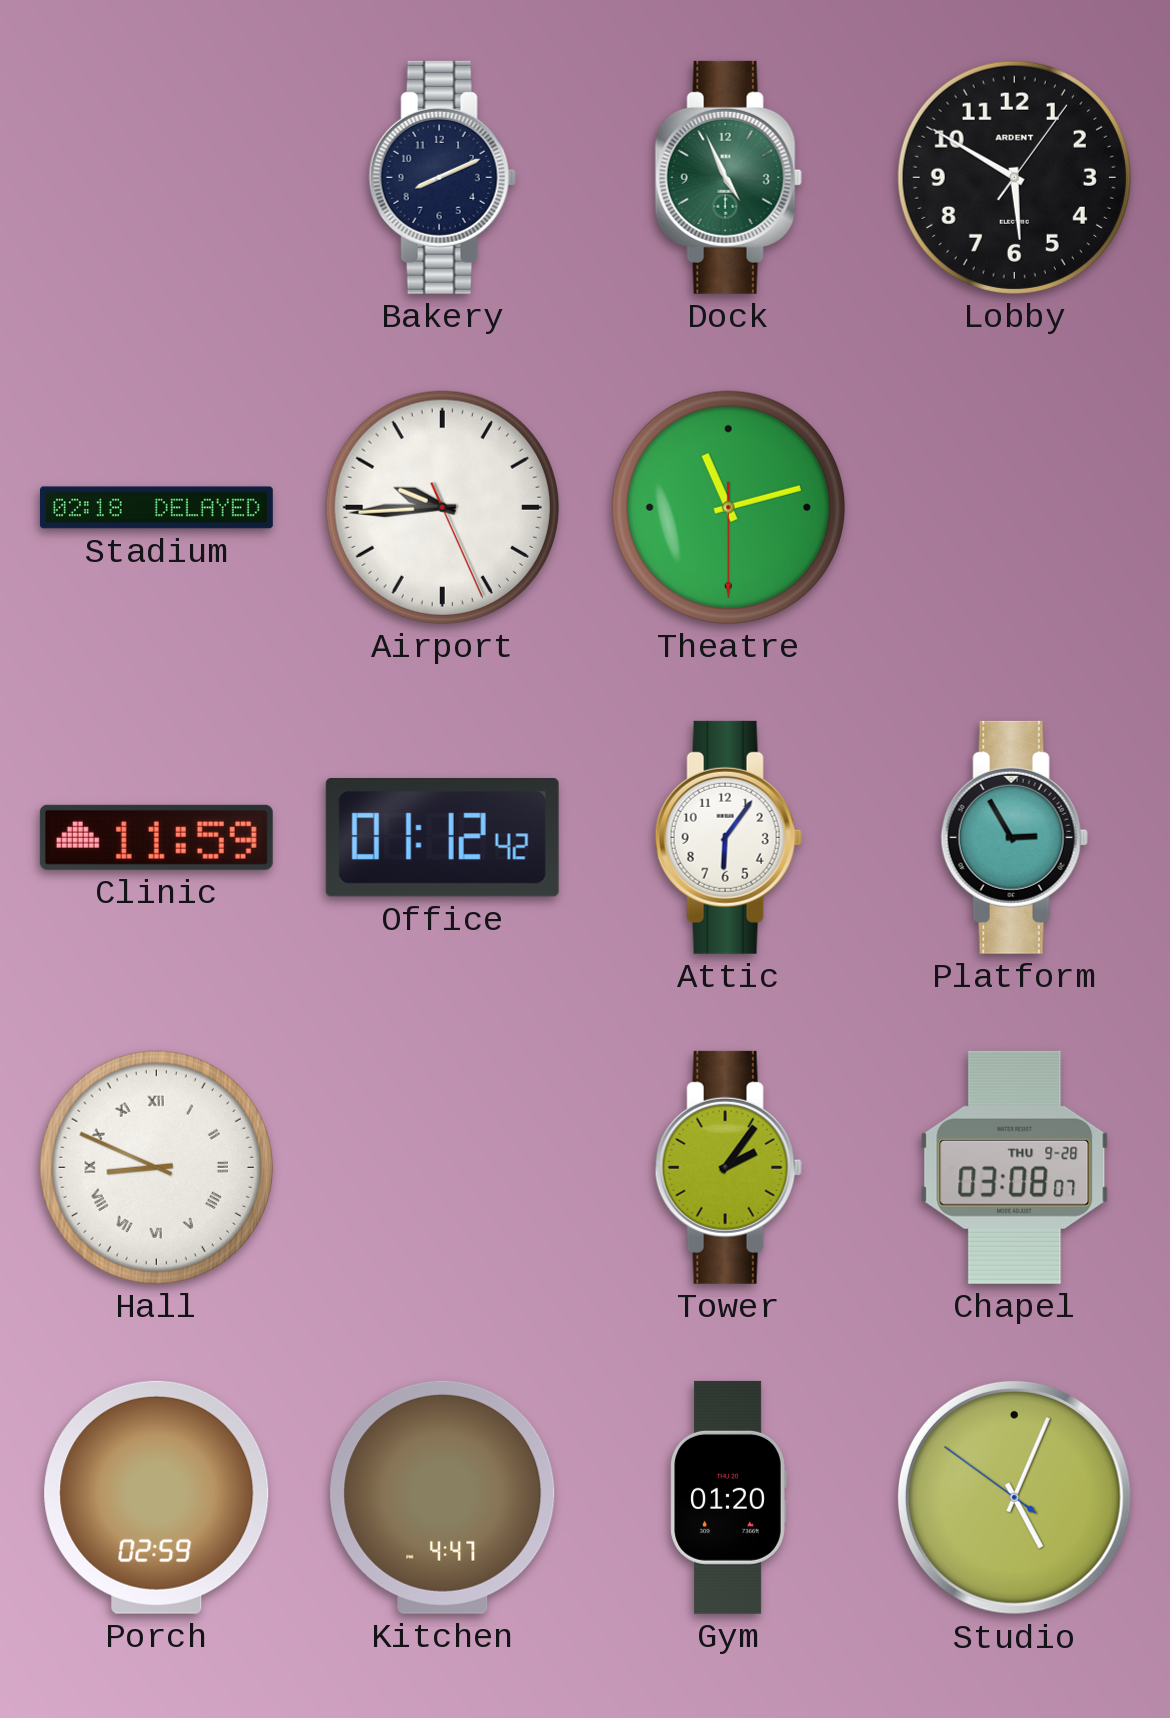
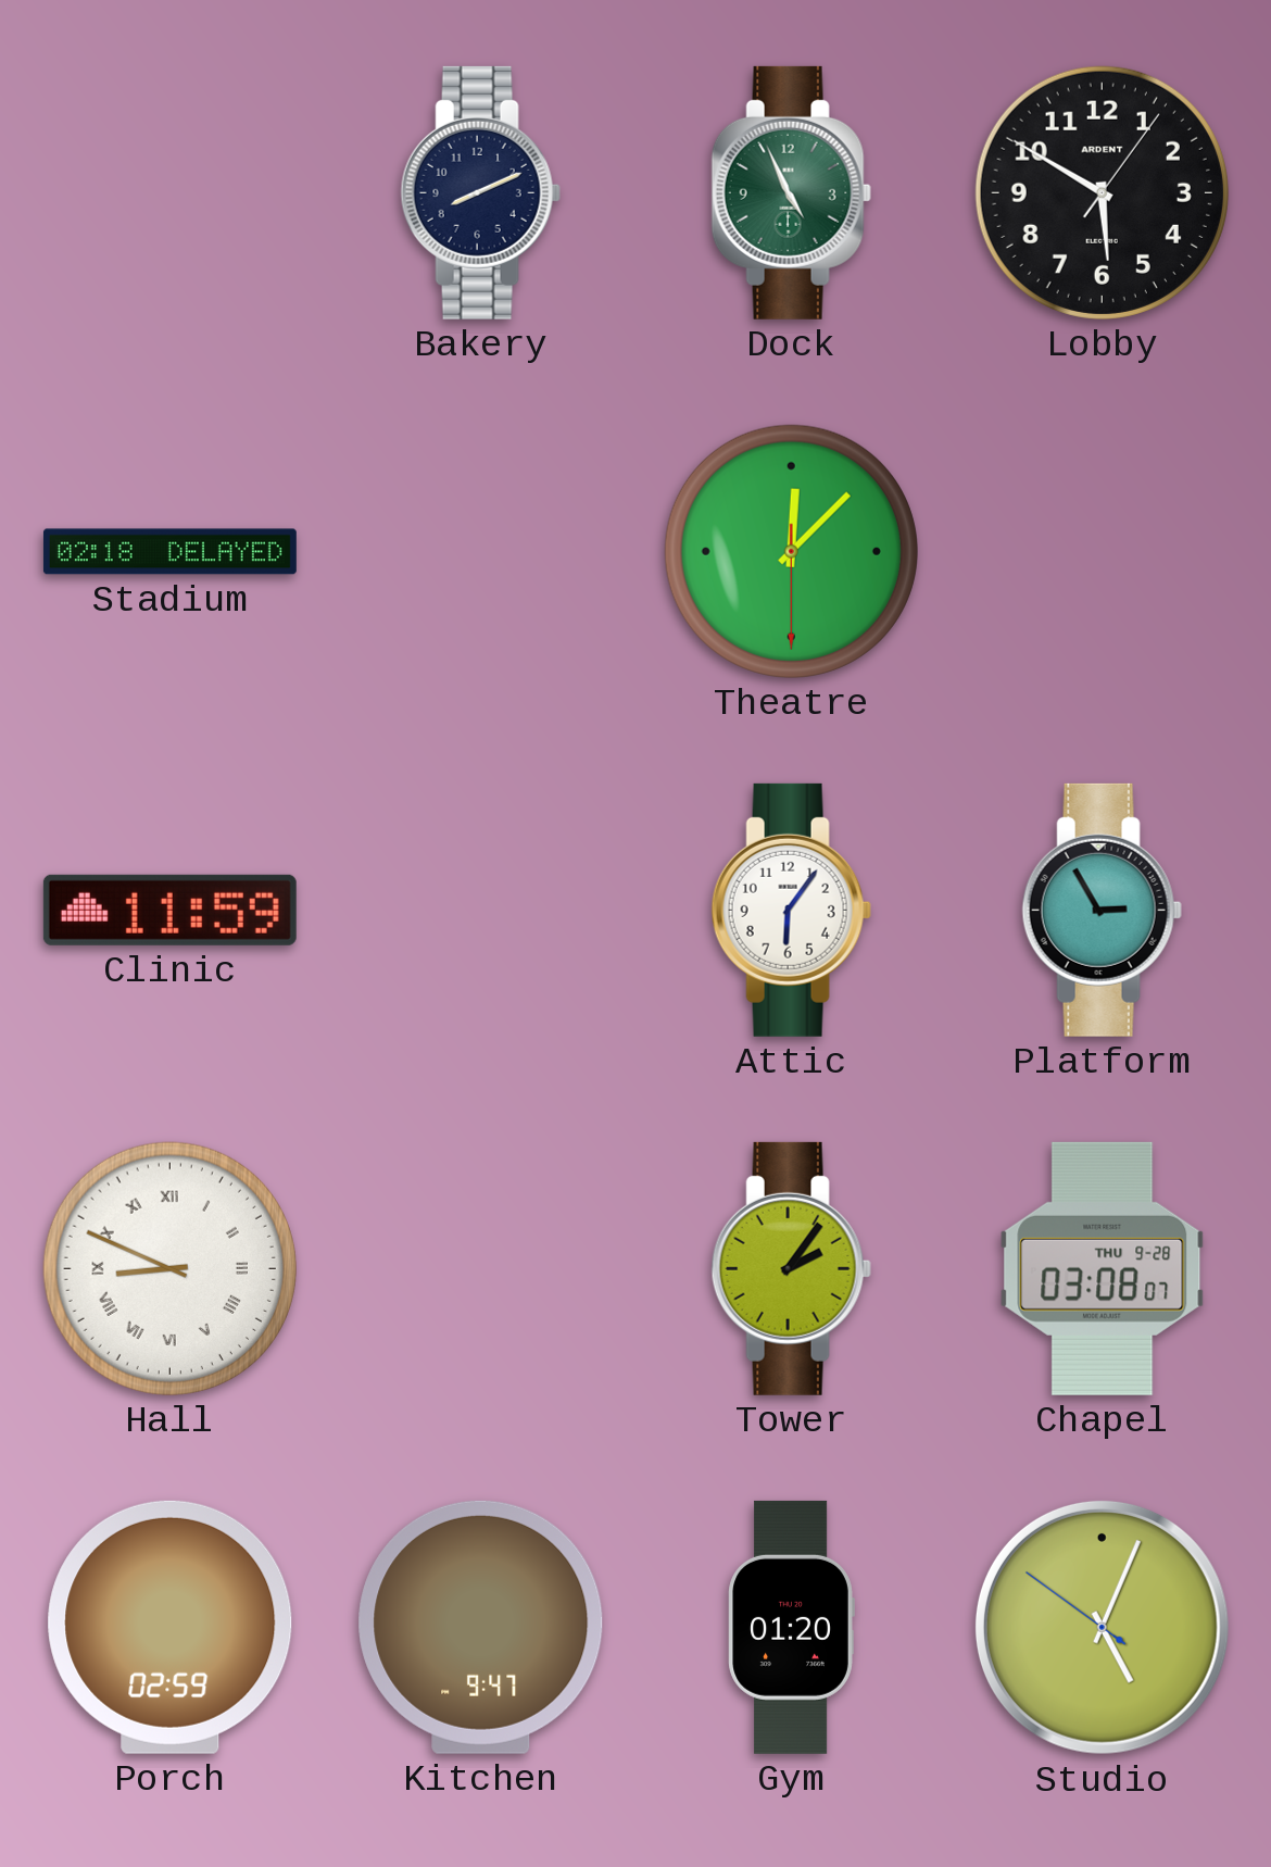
Airport: 9:44 -> none
Theatre: 11:12 -> 12:07
Office: 01:12 -> none
Kitchen: 4:47 -> 9:47
